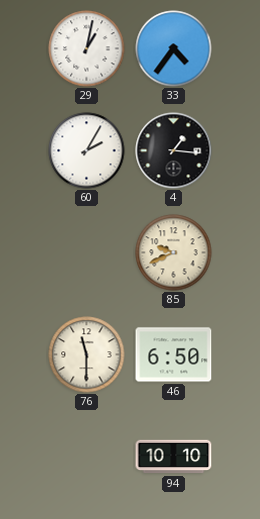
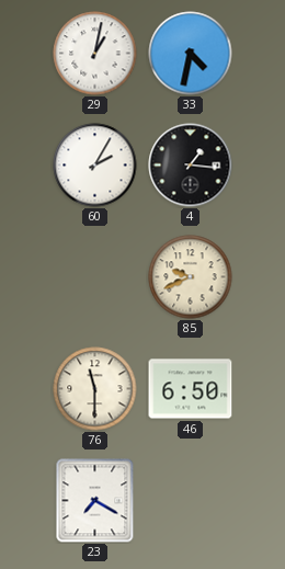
33: 4:36 -> 4:32
23: none -> 7:20
94: 10:10 -> none
